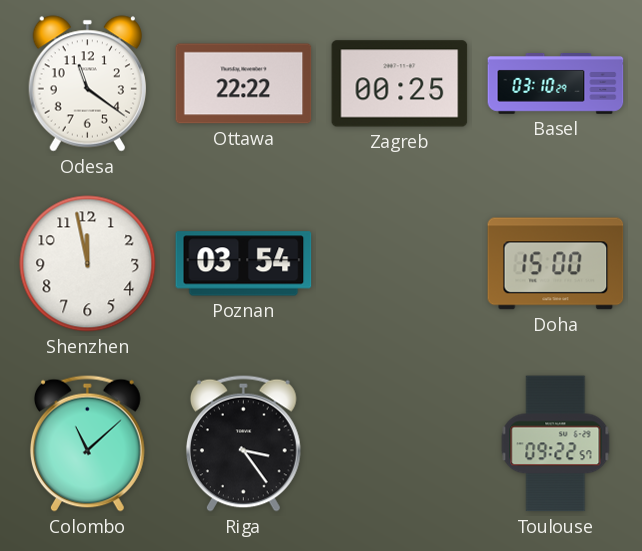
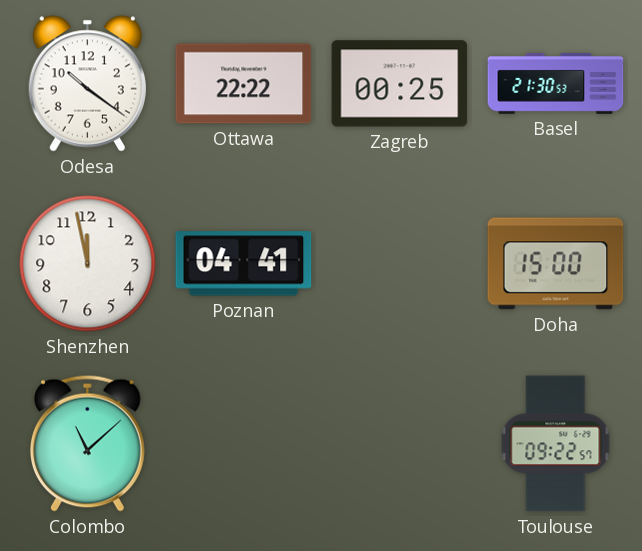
Odesa: 11:21 -> 10:21
Basel: 03:10 -> 21:30
Poznan: 03:54 -> 04:41
Riga: 3:24 -> none
